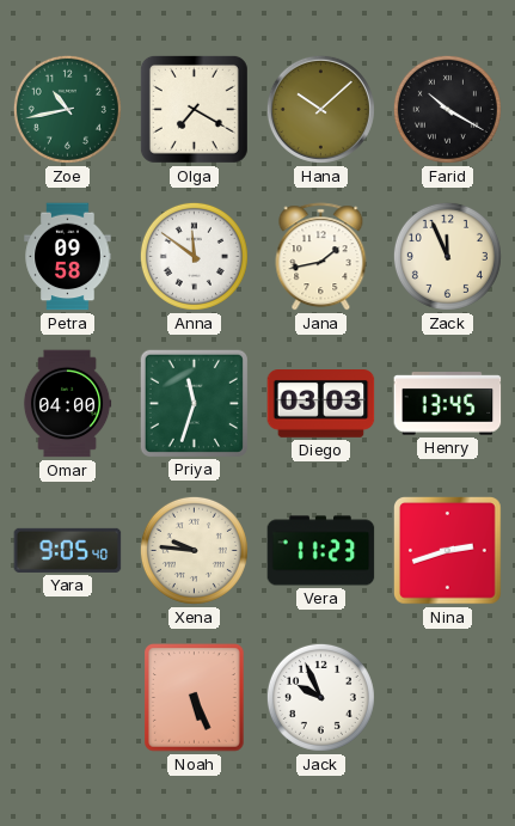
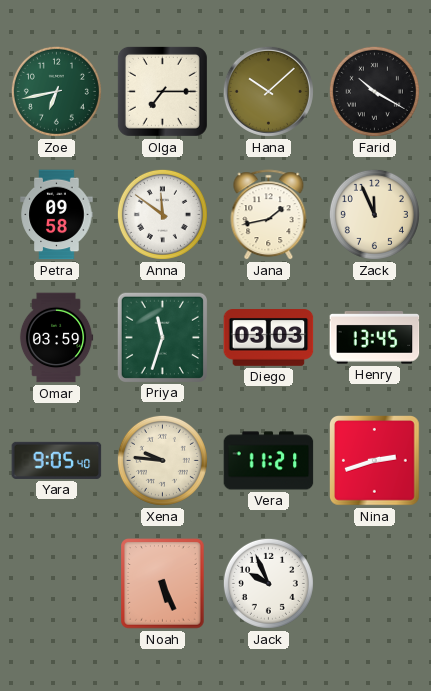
Zoe: 10:43 -> 6:43
Olga: 7:20 -> 7:15
Omar: 04:00 -> 03:59
Vera: 11:23 -> 11:21
